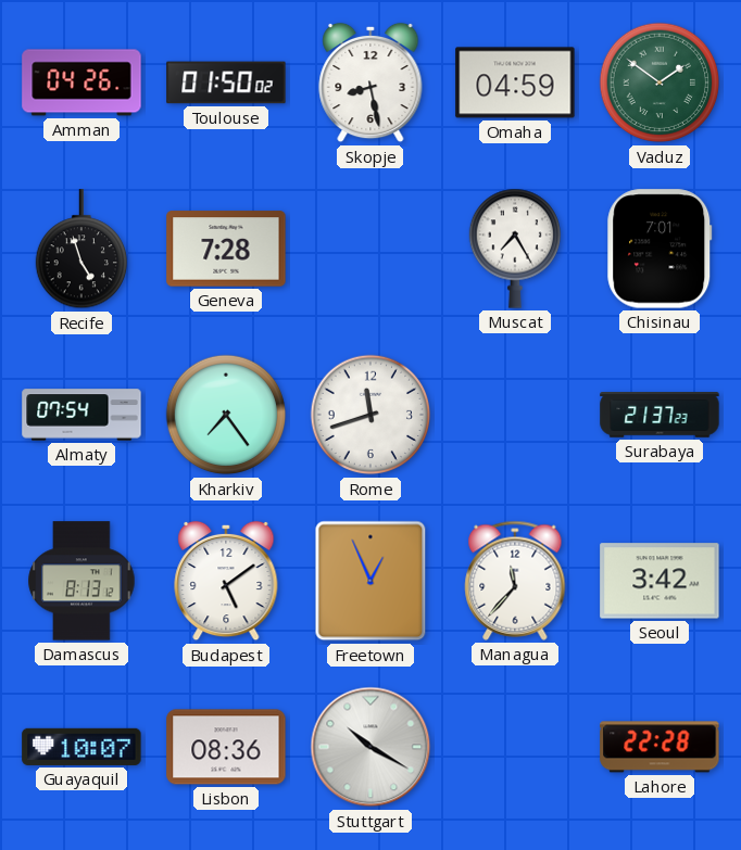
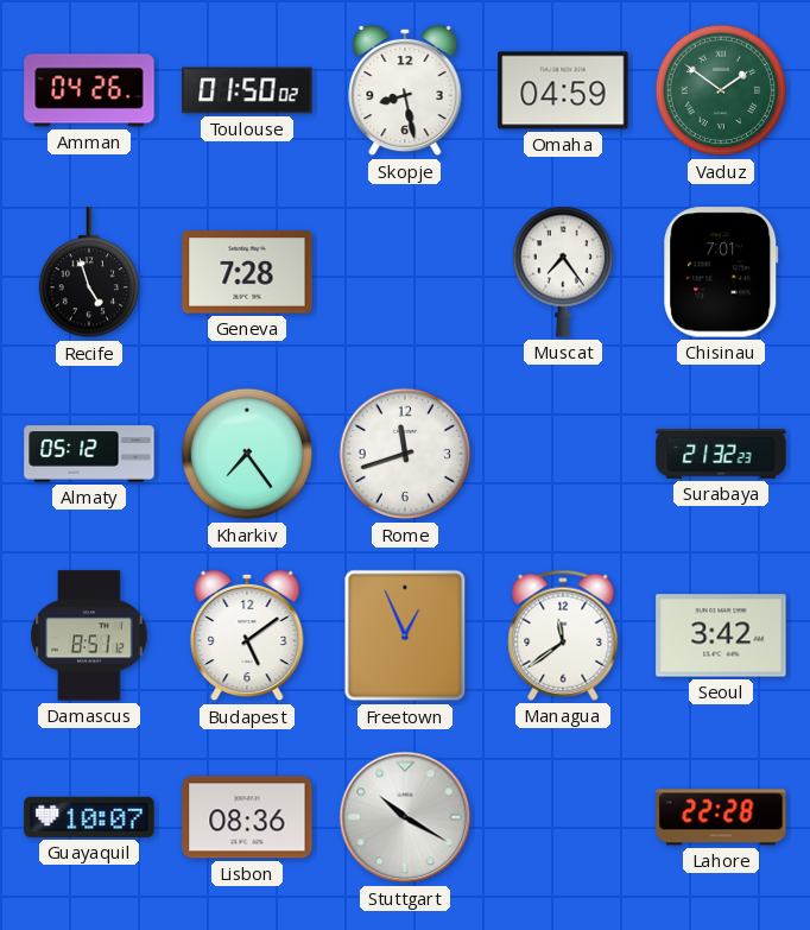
Muscat: 7:25 -> 7:24
Almaty: 07:54 -> 05:12
Surabaya: 21:37 -> 21:32
Damascus: 8:13 -> 8:51
Managua: 11:37 -> 11:39
